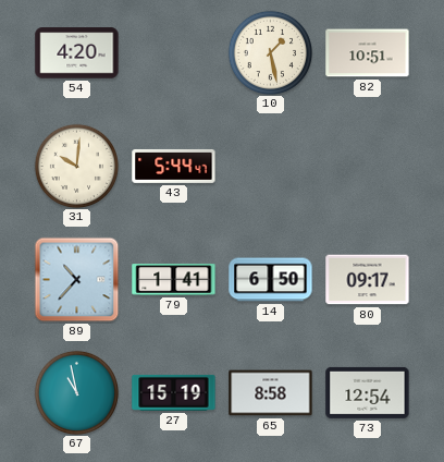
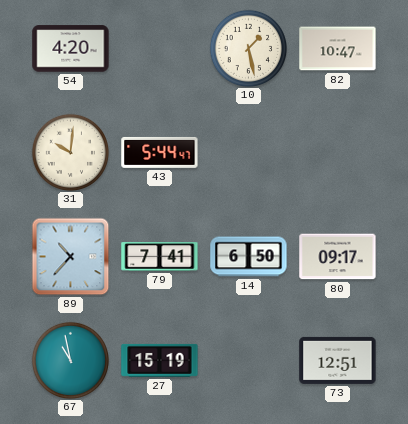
82: 10:51 -> 10:47
79: 1:41 -> 7:41
65: 8:58 -> none
73: 12:54 -> 12:51
